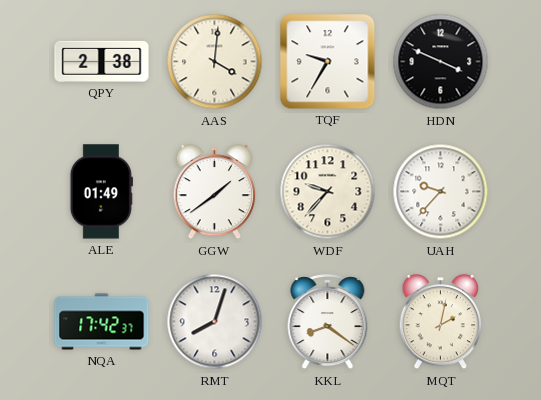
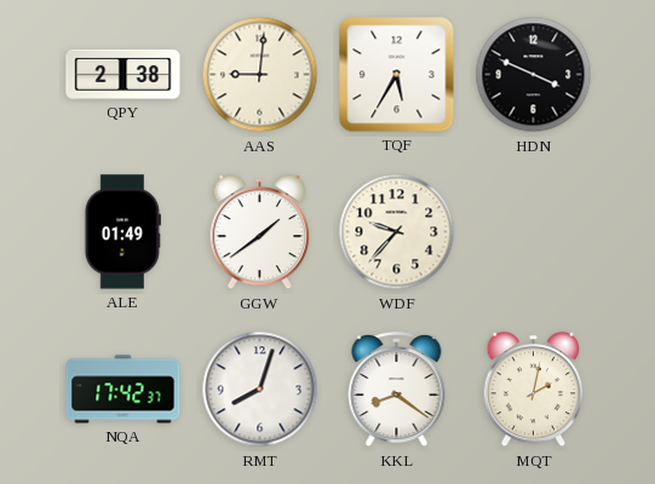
AAS: 4:01 -> 9:01
TQF: 9:35 -> 5:35
UAH: 9:37 -> none
